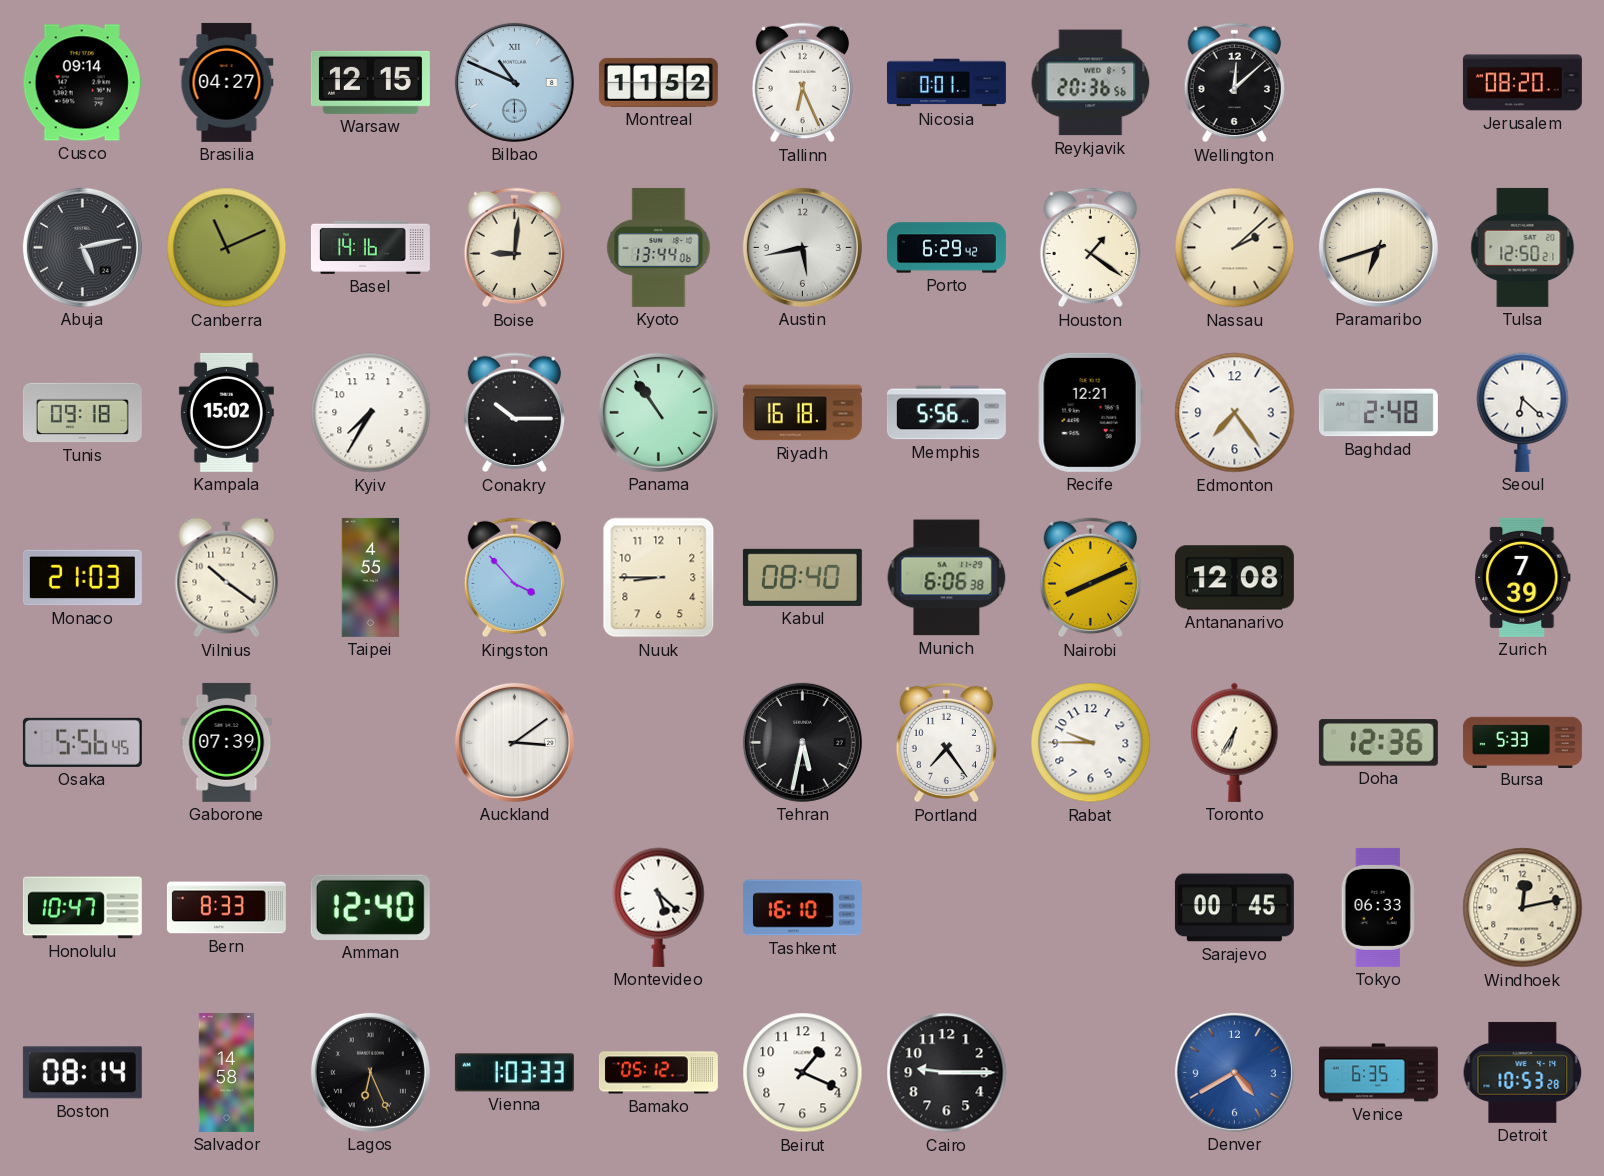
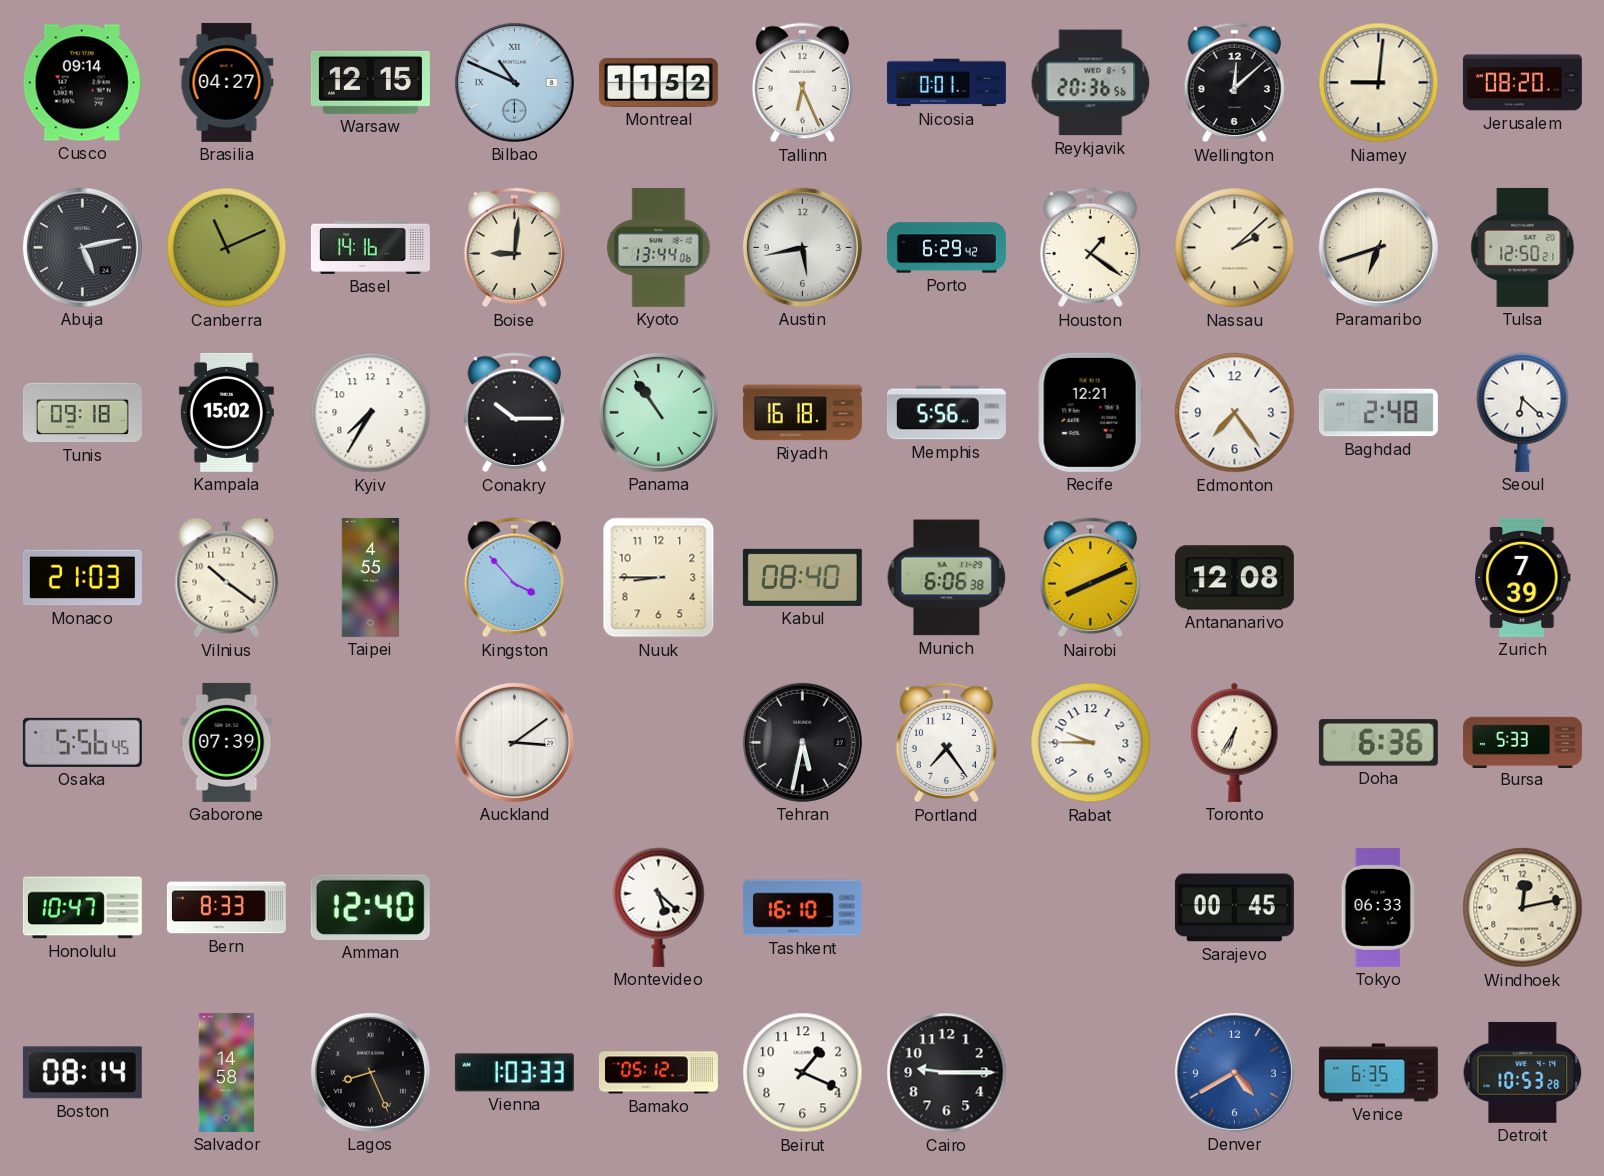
Niamey: none -> 9:01
Doha: 12:36 -> 6:36
Lagos: 6:26 -> 8:26
